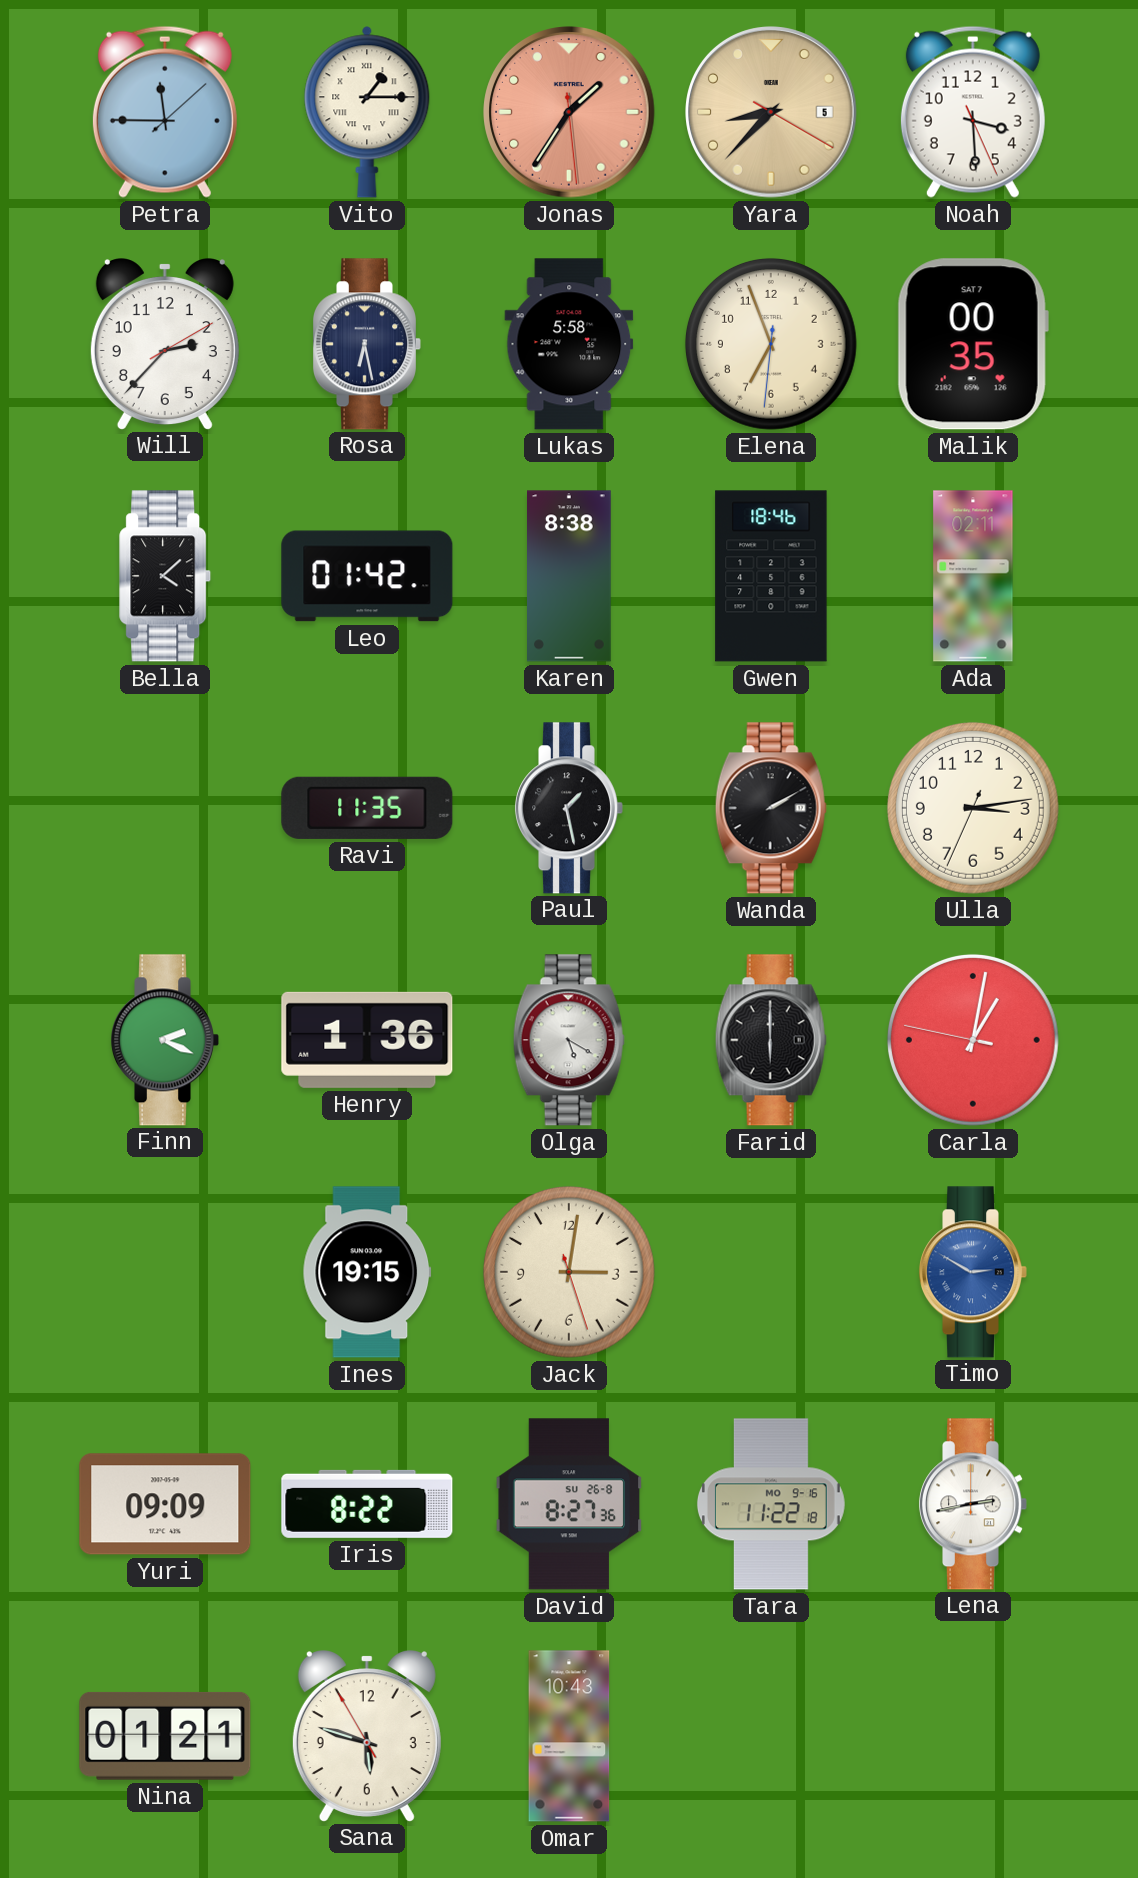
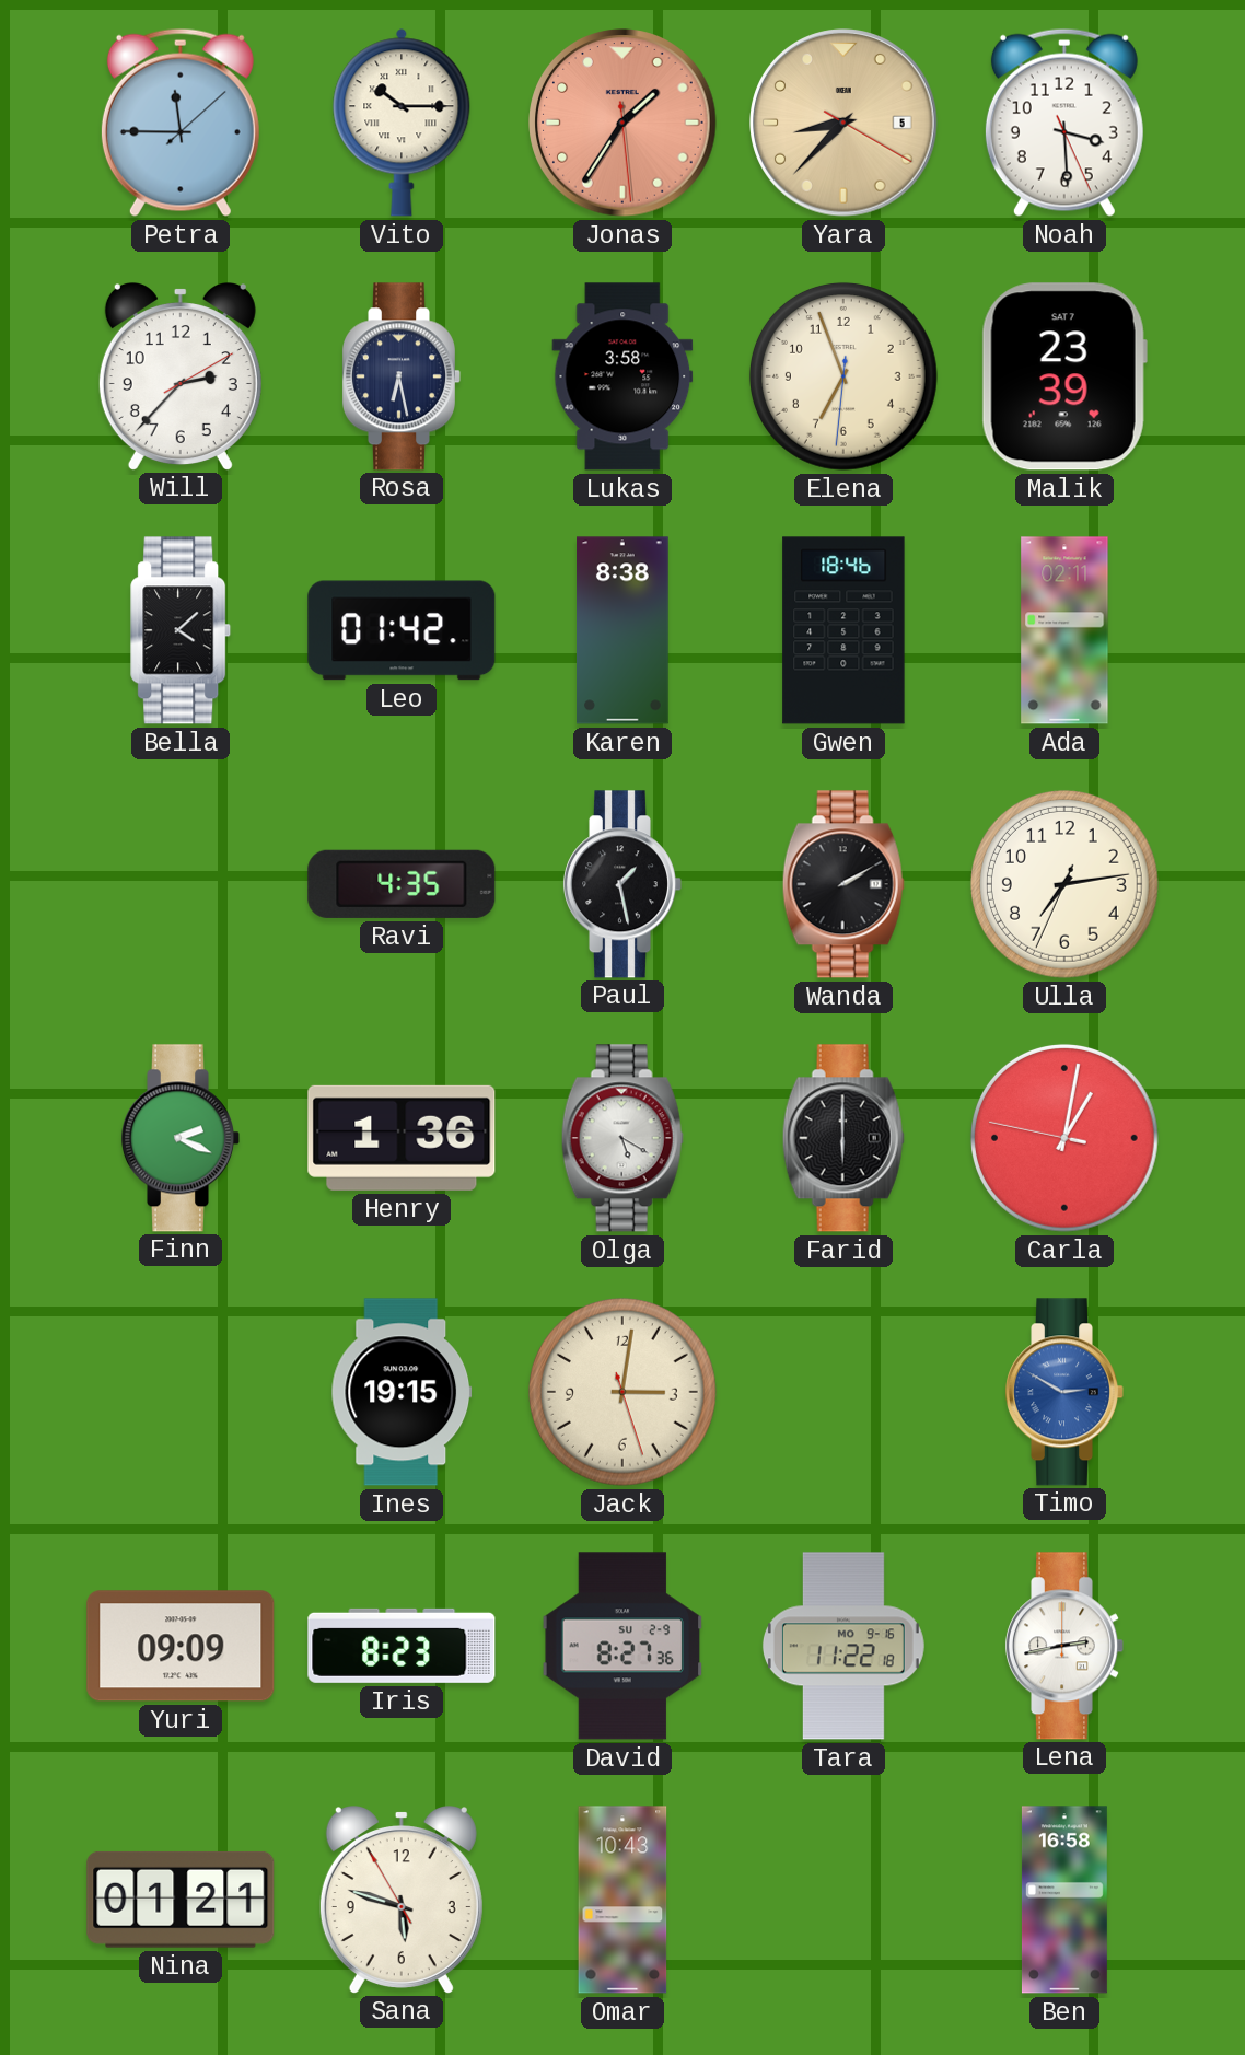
Vito: 1:15 -> 10:15
Lukas: 5:58 -> 3:58
Malik: 00:35 -> 23:39
Ravi: 11:35 -> 4:35
Ulla: 3:13 -> 7:13
Iris: 8:22 -> 8:23
David date: SU 26-8 -> SU 2-9
Ben: none -> 16:58
